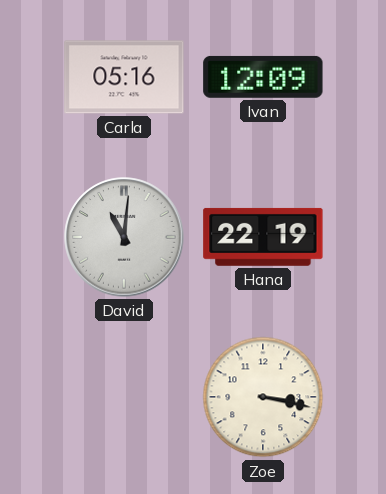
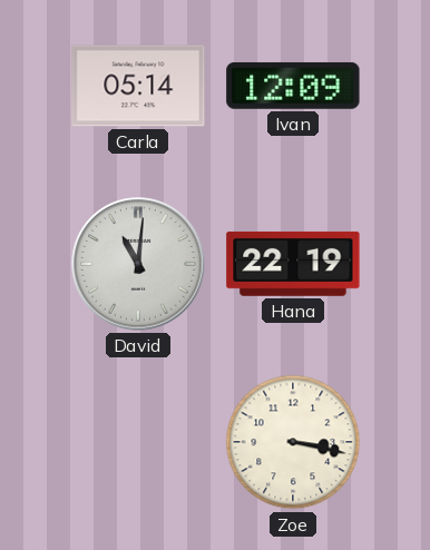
Carla: 05:16 -> 05:14
